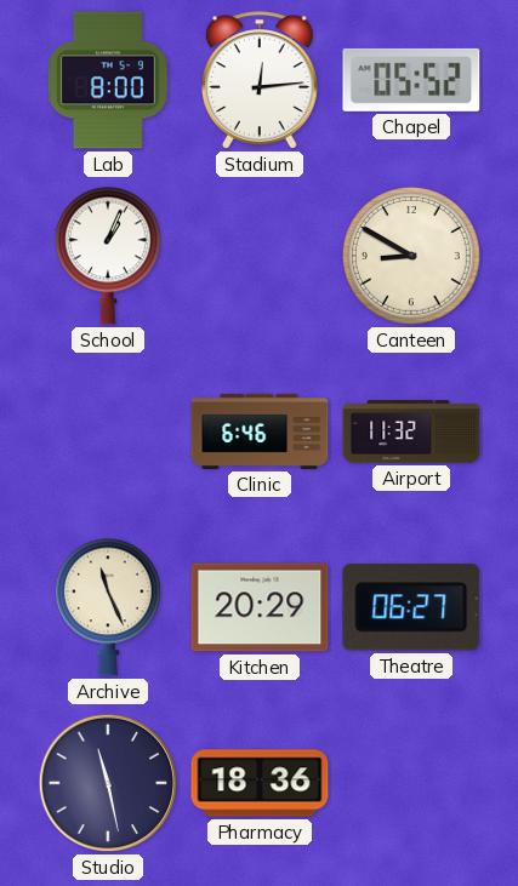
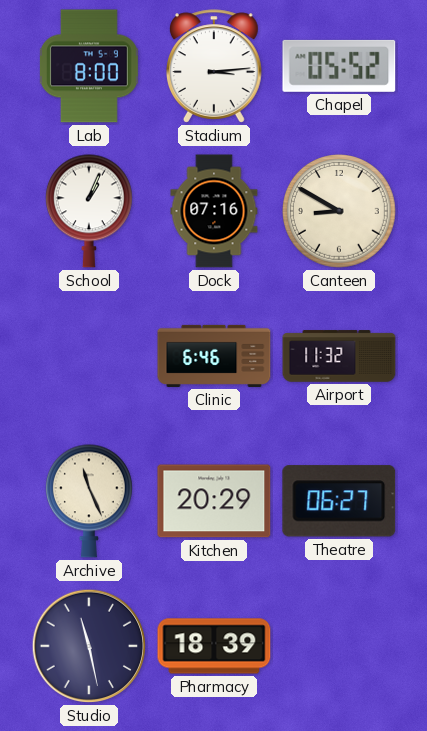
Stadium: 12:14 -> 3:14
Dock: none -> 07:16
Pharmacy: 18:36 -> 18:39
